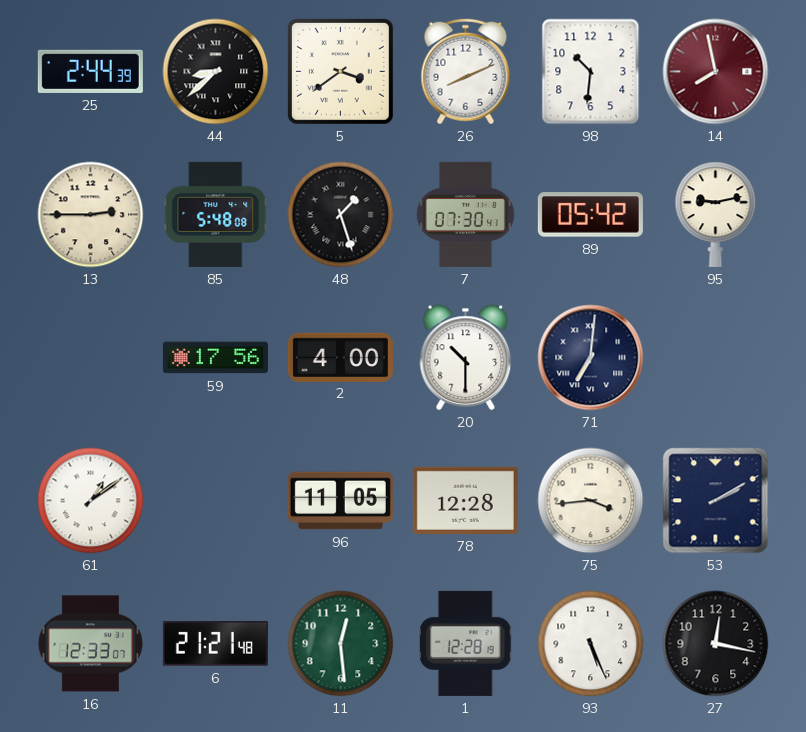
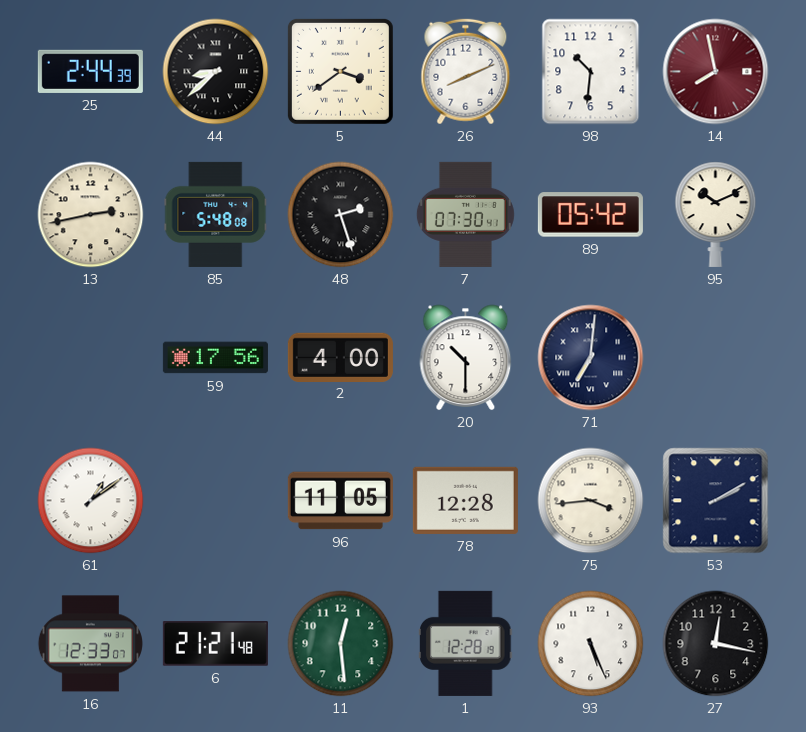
13: 2:45 -> 2:43
48: 1:27 -> 2:27
95: 9:13 -> 10:11
